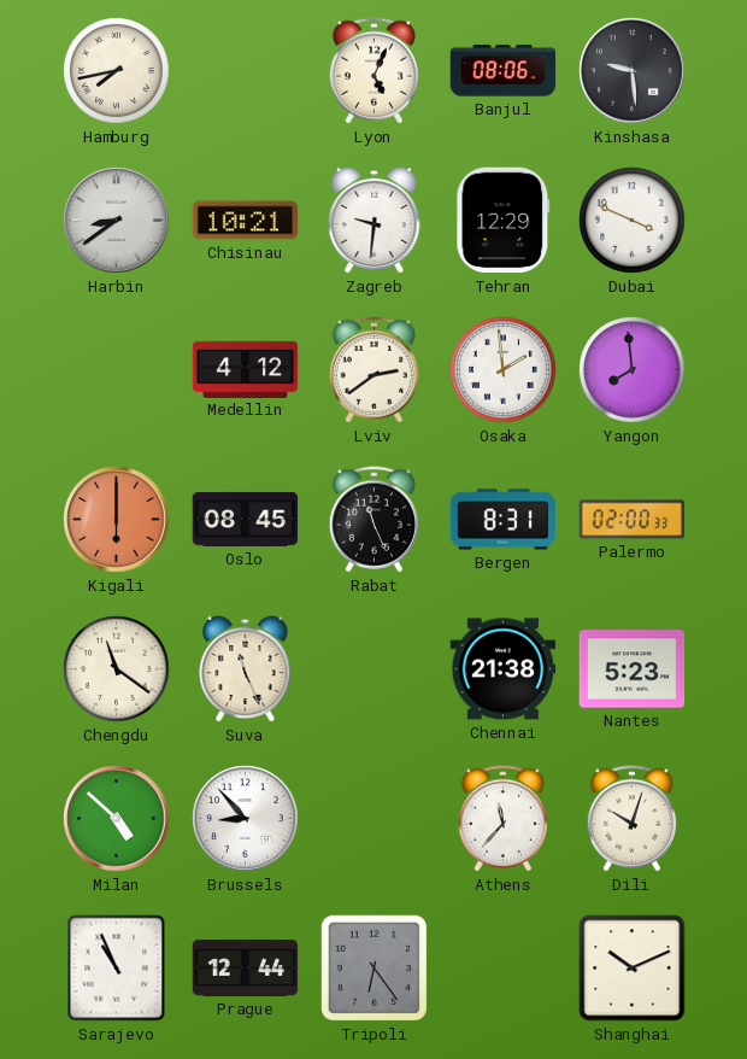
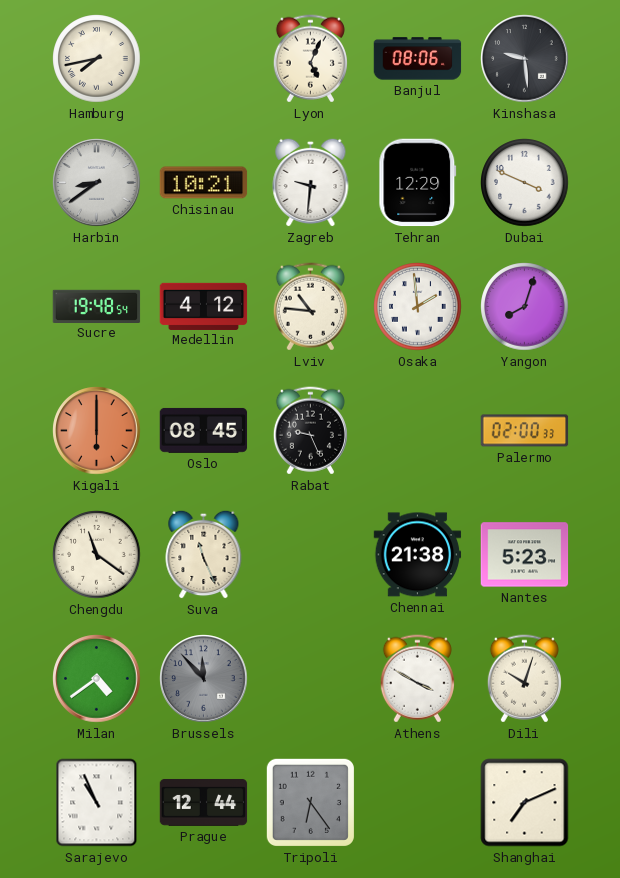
Sucre: none -> 19:48
Lviv: 2:39 -> 10:46
Yangon: 7:59 -> 8:03
Rabat: 11:26 -> 9:26
Bergen: 8:31 -> none
Milan: 4:52 -> 4:39
Brussels: 8:53 -> 11:53
Brussels dial: white -> grey
Athens: 11:37 -> 3:50
Shanghai: 10:11 -> 7:11
